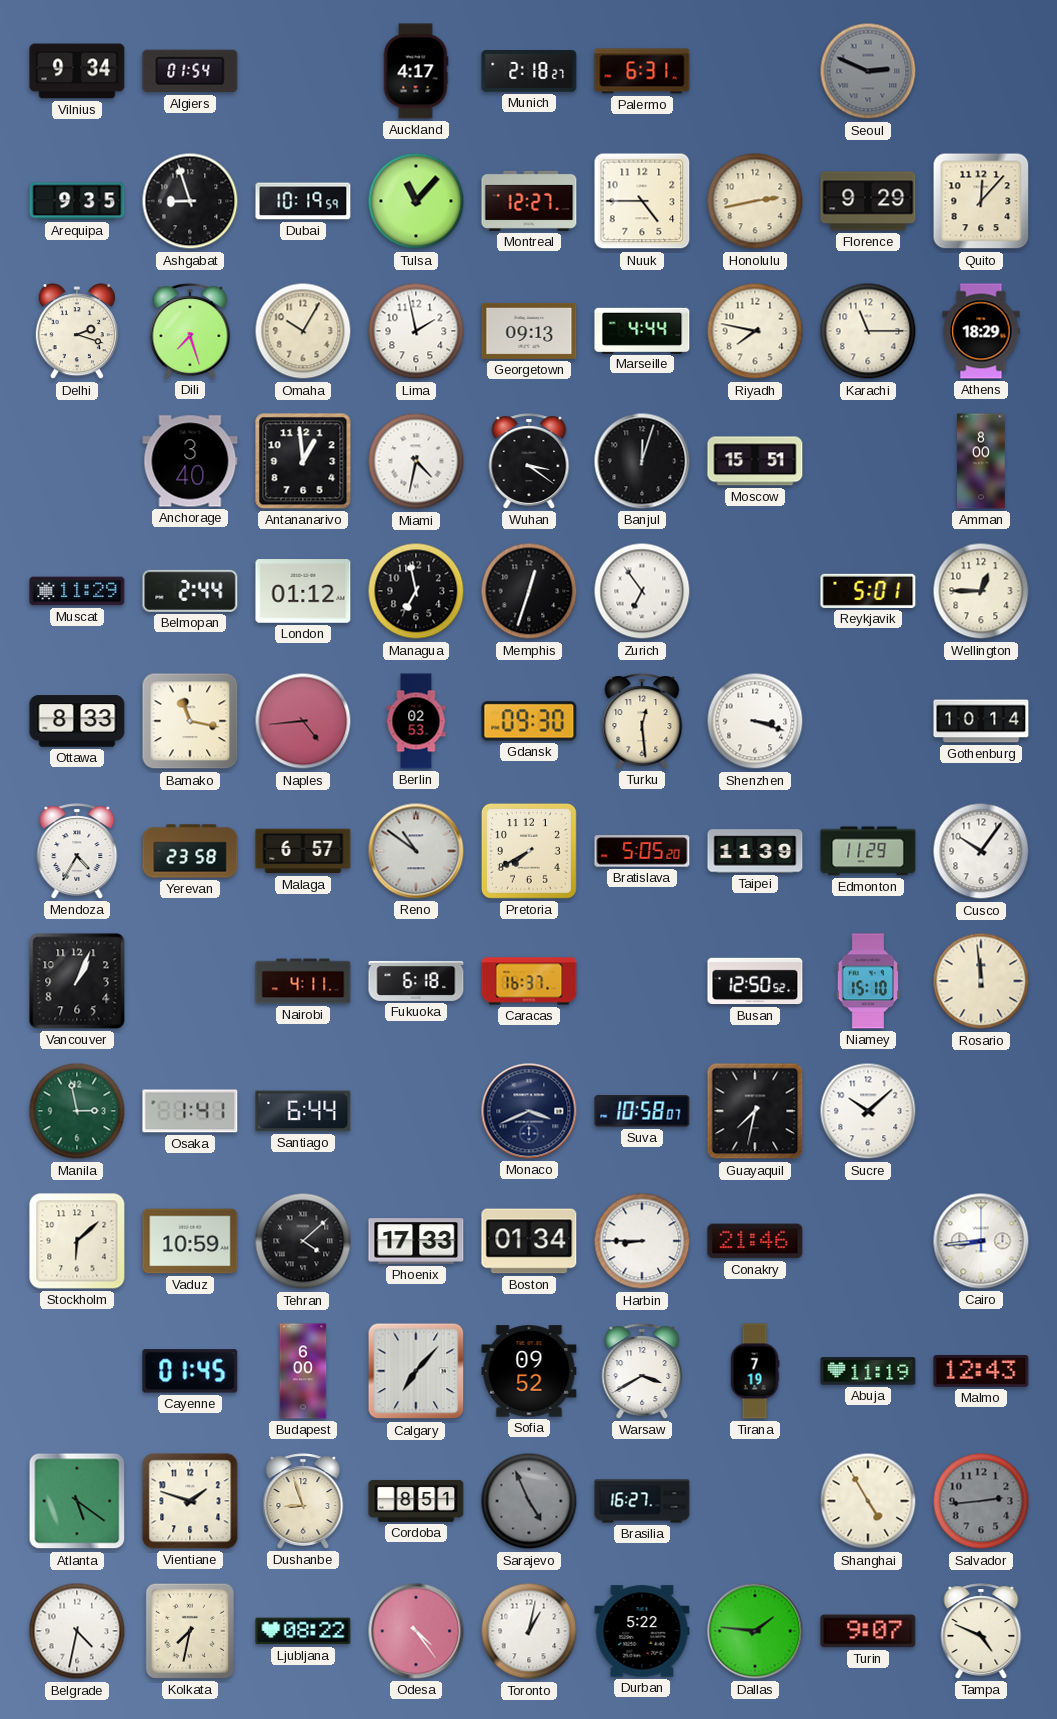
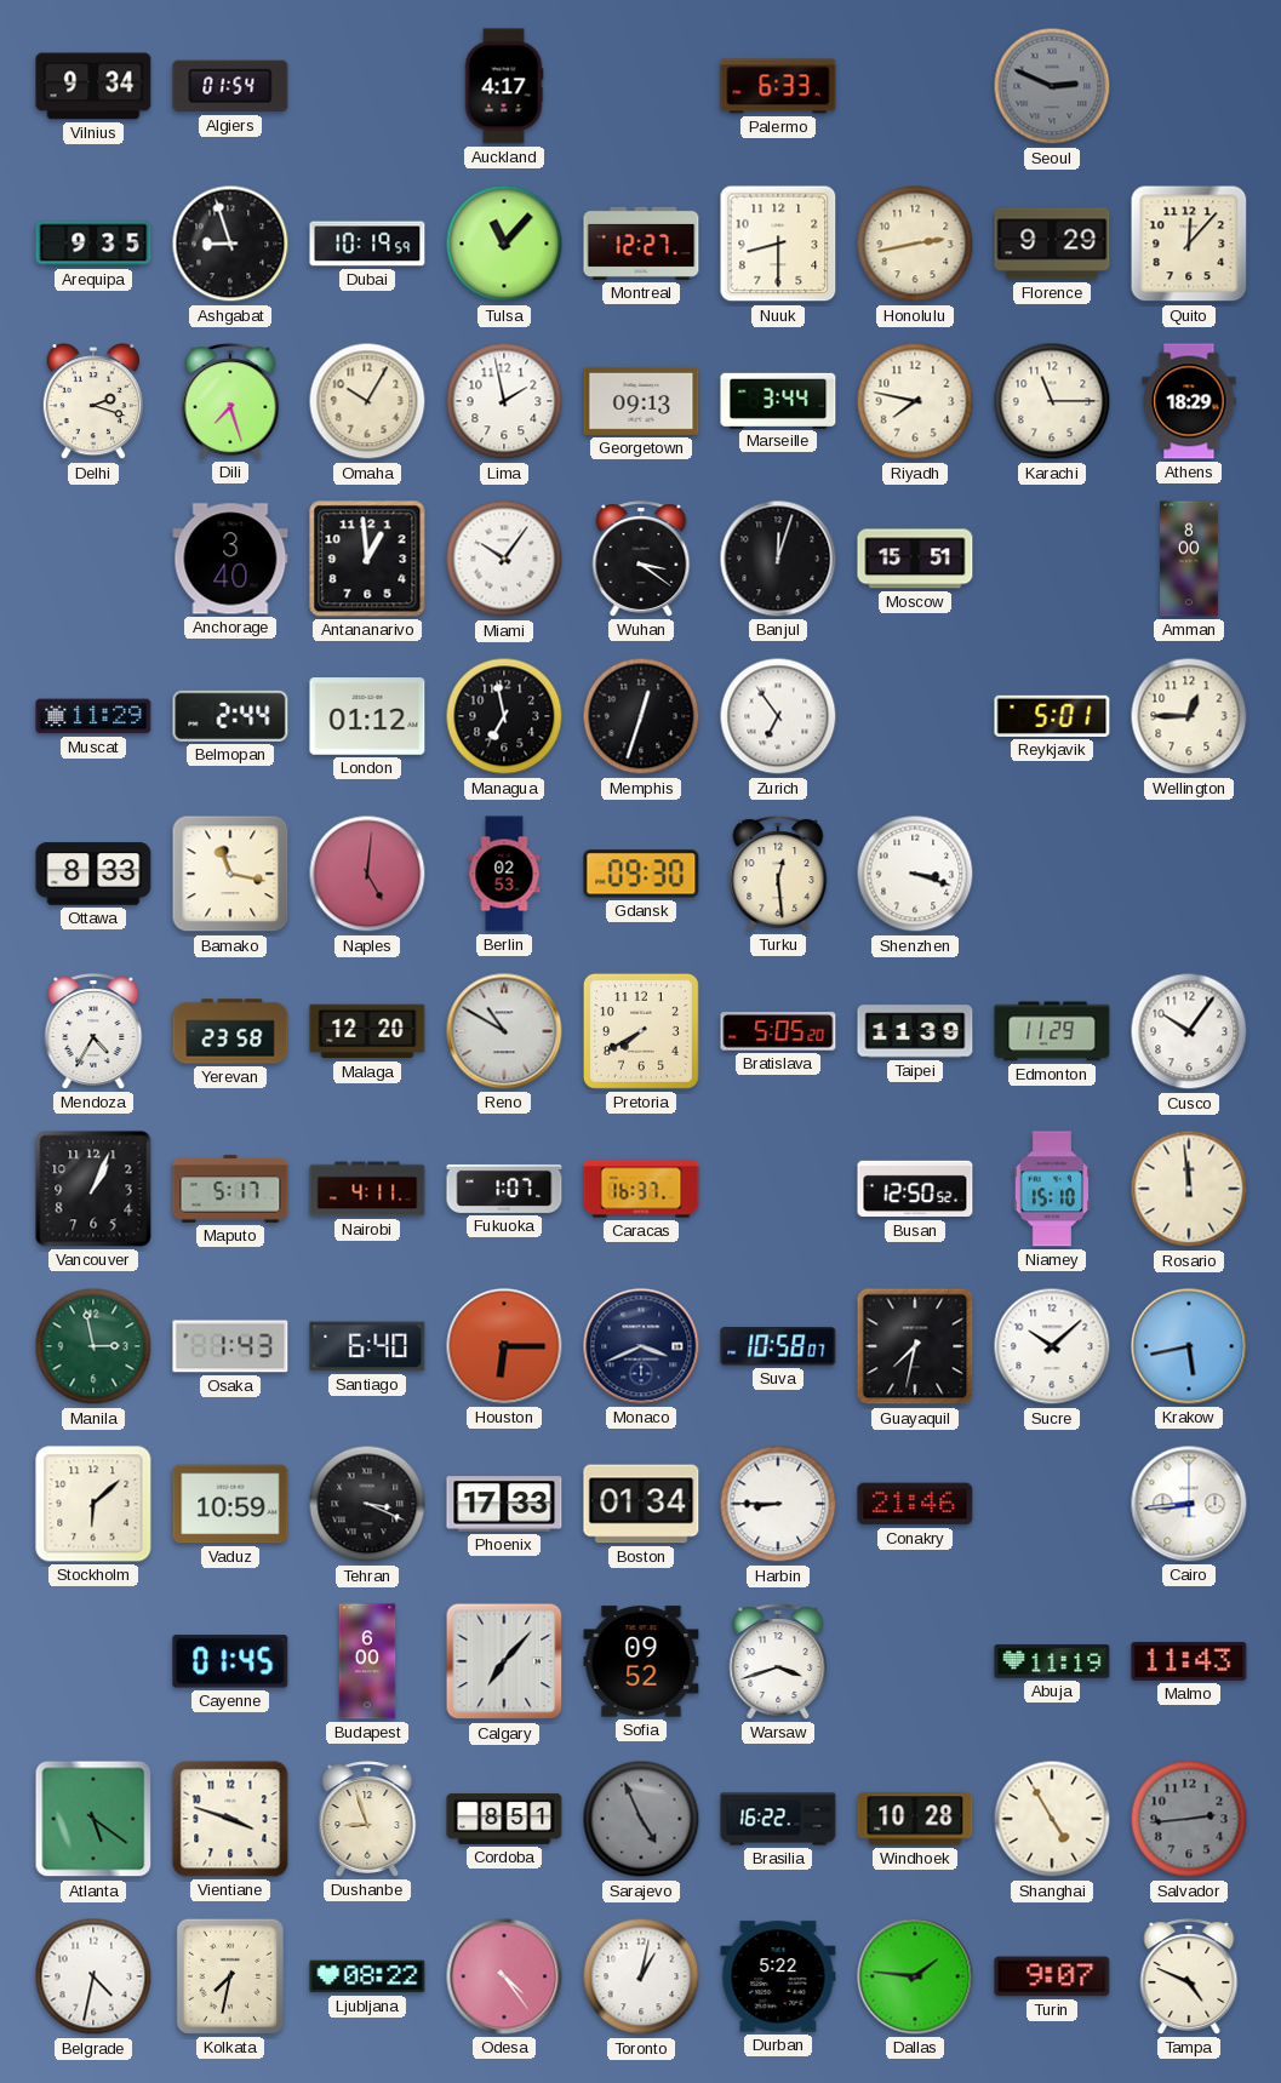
Munich: 2:18 -> none
Palermo: 6:31 -> 6:33
Nuuk: 4:45 -> 8:30
Marseille: 4:44 -> 3:44
Miami: 4:32 -> 10:06
Naples: 4:44 -> 5:01
Gothenburg: 10:14 -> none
Malaga: 6:57 -> 12:20
Reno: 10:51 -> 10:50
Maputo: none -> 5:17
Fukuoka: 6:18 -> 1:07
Osaka: 1:41 -> 1:43
Santiago: 6:44 -> 6:40
Houston: none -> 6:15
Krakow: none -> 5:43
Tehran: 4:08 -> 3:19
Warsaw: 3:40 -> 3:42
Tirana: 7:19 -> none
Malmo: 12:43 -> 11:43
Vientiane: 1:48 -> 3:48
Brasilia: 16:27 -> 16:22
Windhoek: none -> 10:28
